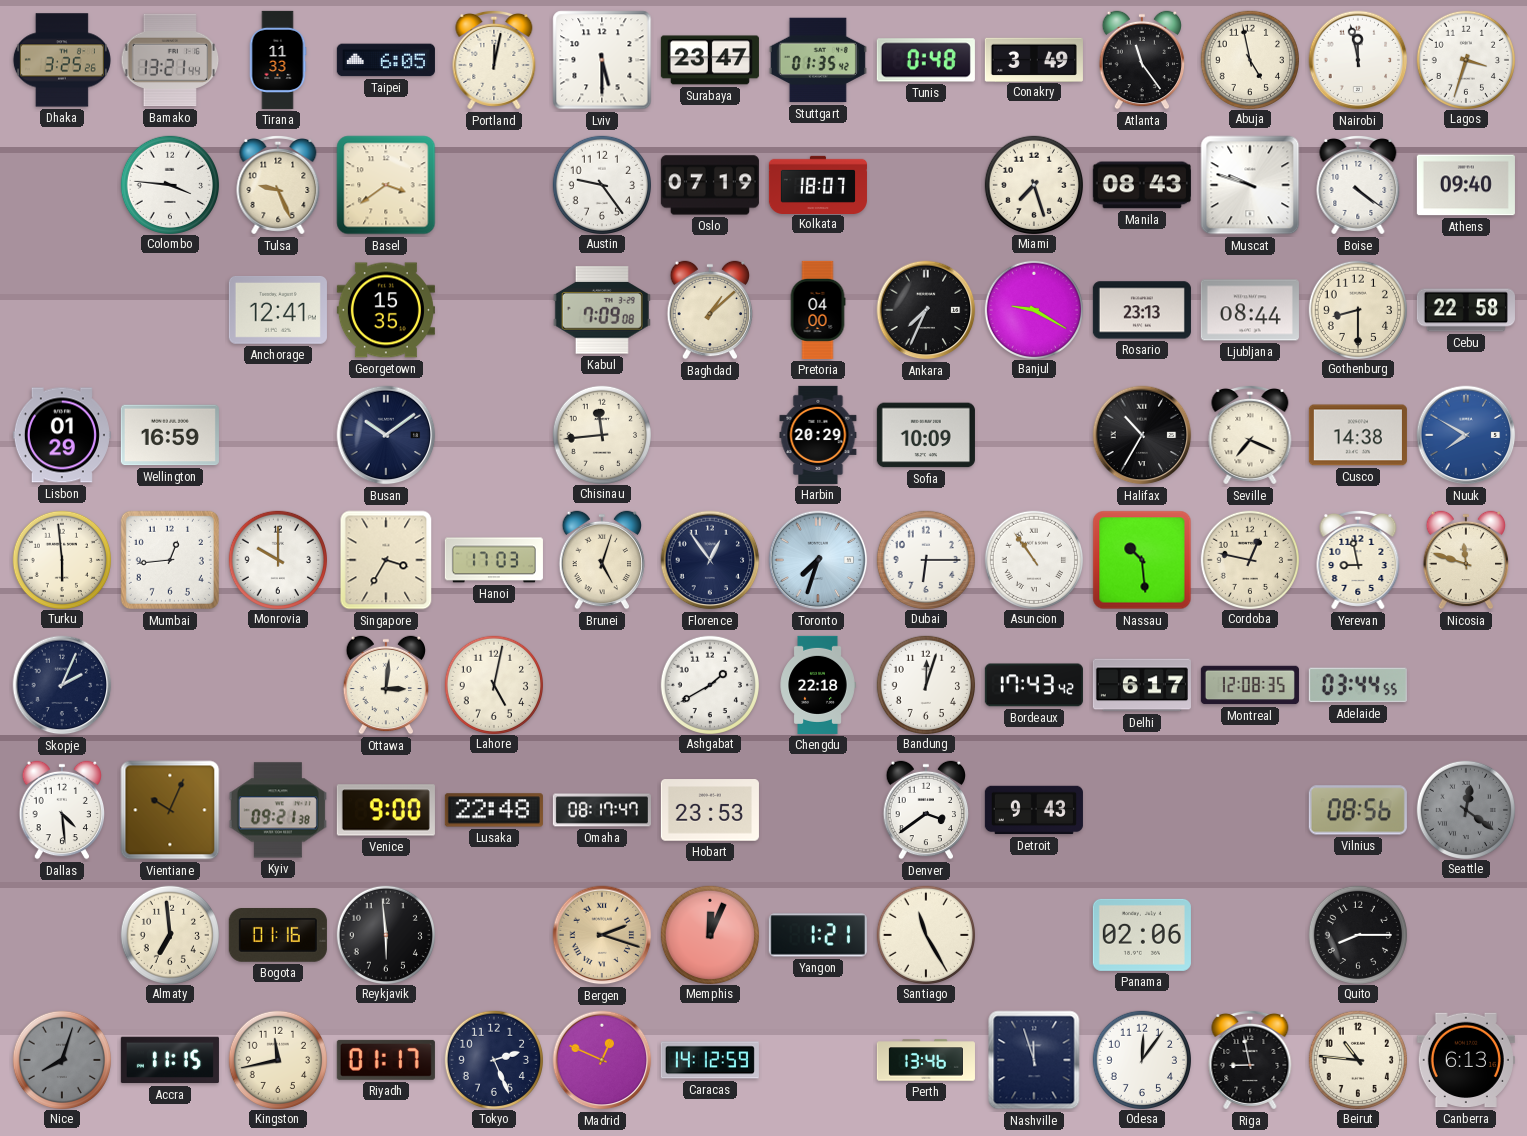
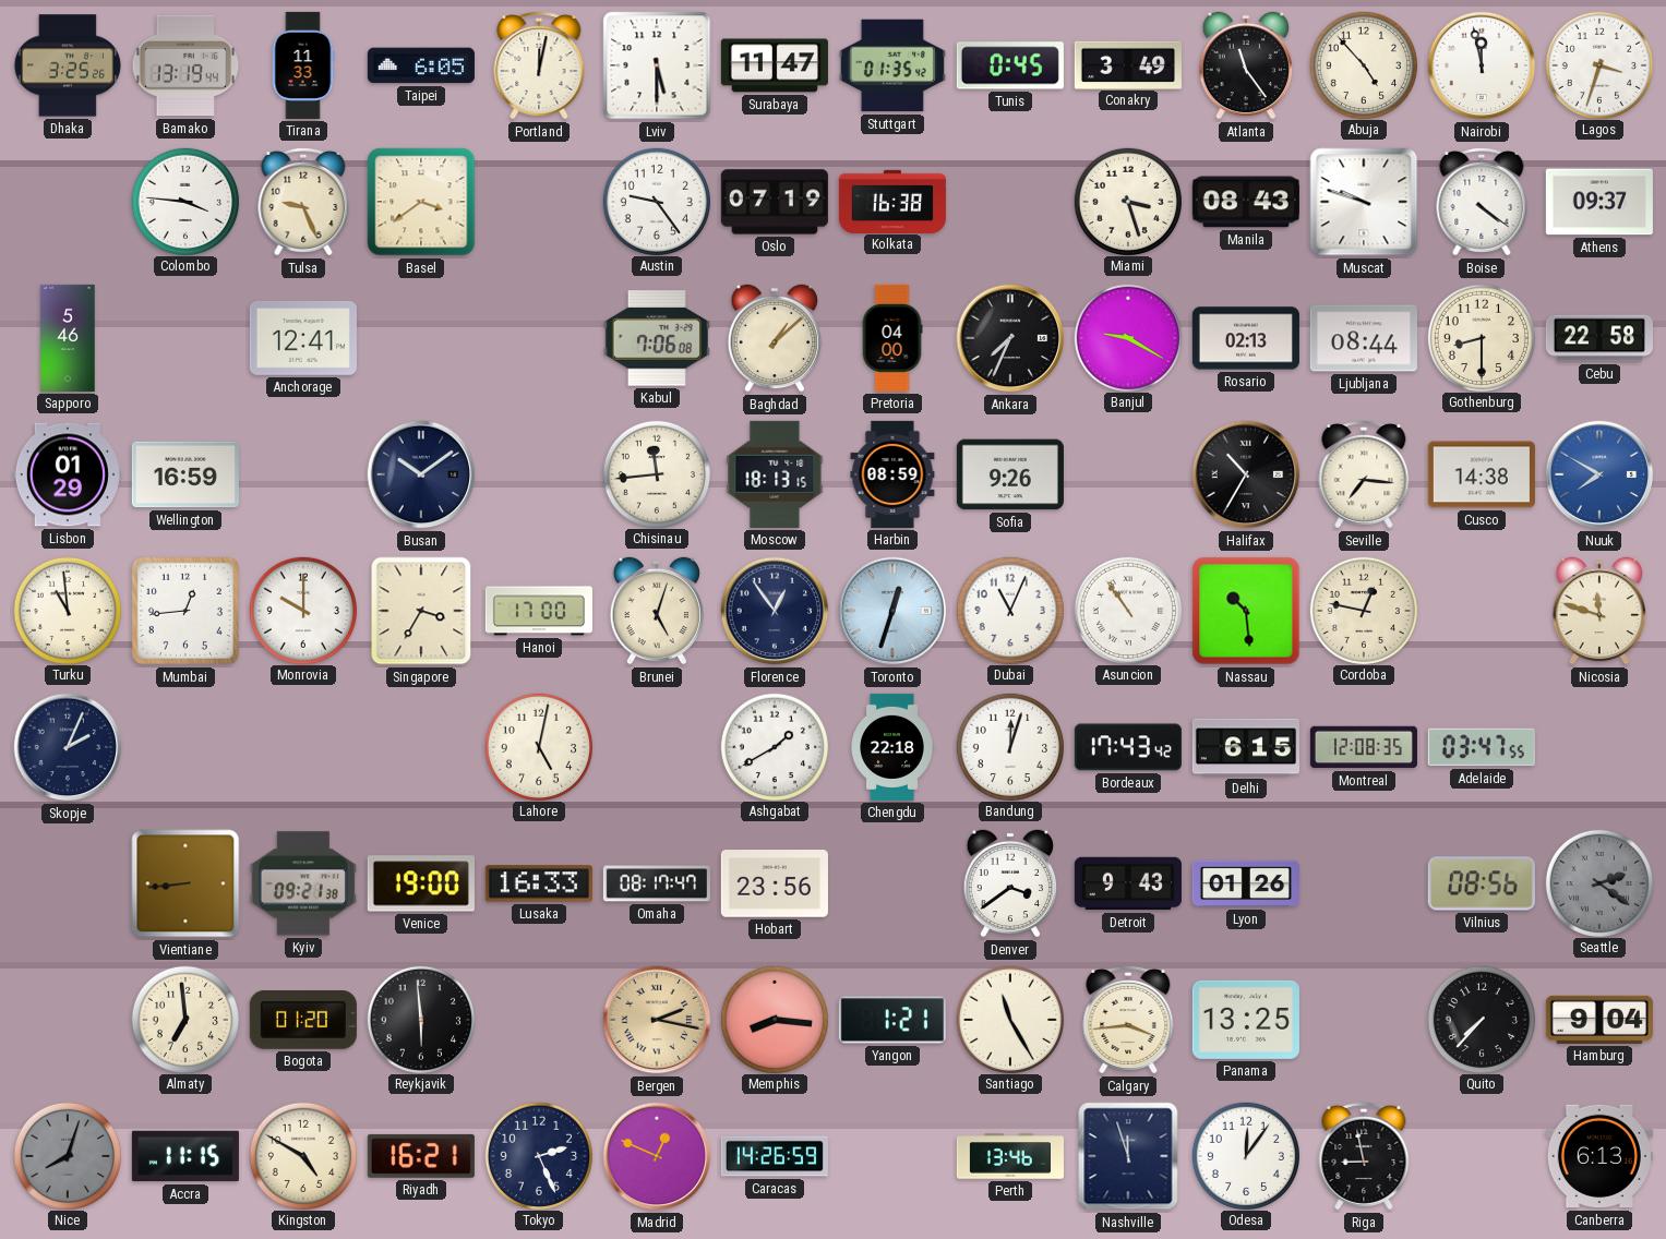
Bamako: 13:21 -> 13:19
Surabaya: 23:47 -> 11:47
Tunis: 0:48 -> 0:45
Abuja: 4:58 -> 4:53
Kolkata: 18:07 -> 16:38
Miami: 7:27 -> 3:27
Athens: 09:40 -> 09:37
Sapporo: none -> 5:46
Georgetown: 15:35 -> none
Kabul: 7:09 -> 7:06
Rosario: 23:13 -> 02:13
Moscow: none -> 18:13
Harbin: 20:29 -> 08:59
Sofia: 10:09 -> 9:26
Seville: 7:19 -> 7:16
Turku: 5:59 -> 10:59
Hanoi: 17:03 -> 17:00
Toronto: 7:33 -> 12:33
Dubai: 6:15 -> 11:04
Yerevan: 8:58 -> none
Ottawa: 3:01 -> none
Delhi: 6:17 -> 6:15
Adelaide: 03:44 -> 03:47
Dallas: 4:29 -> none
Vientiane: 10:04 -> 8:44
Venice: 9:00 -> 19:00
Lusaka: 22:48 -> 16:33
Hobart: 23:53 -> 23:56
Lyon: none -> 01:26
Seattle: 12:21 -> 2:21
Bogota: 01:16 -> 01:20
Bergen: 2:18 -> 2:17
Memphis: 12:04 -> 8:16
Calgary: none -> 3:44
Panama: 02:06 -> 13:25
Quito: 8:15 -> 7:37
Hamburg: none -> 9:04
Kingston: 11:43 -> 4:50
Riyadh: 01:17 -> 16:21
Caracas: 14:12 -> 14:26
Beirut: 10:46 -> none
